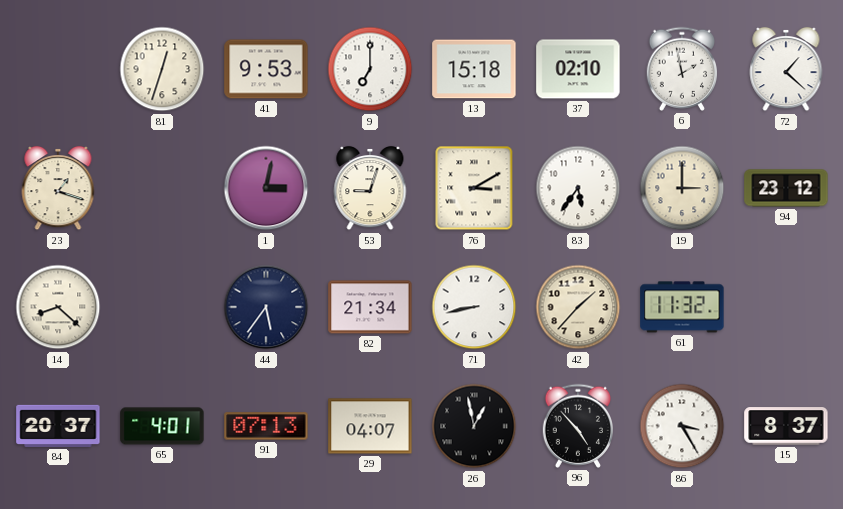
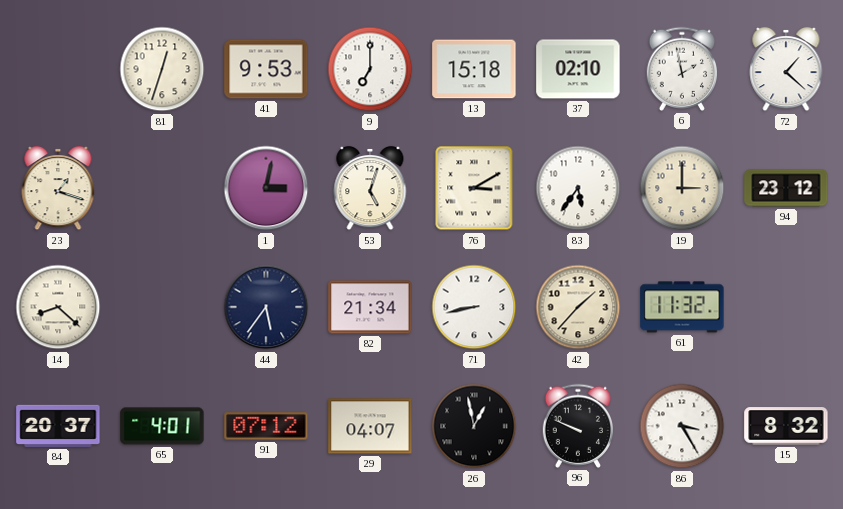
53: 9:03 -> 5:03
91: 07:13 -> 07:12
96: 4:53 -> 9:49
15: 8:37 -> 8:32
